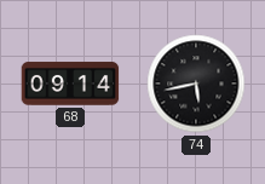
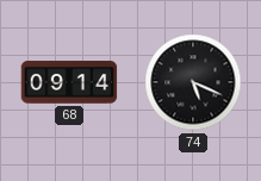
74: 5:43 -> 5:19
